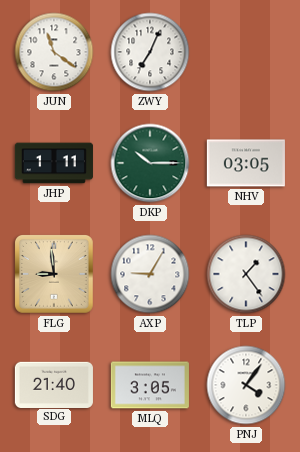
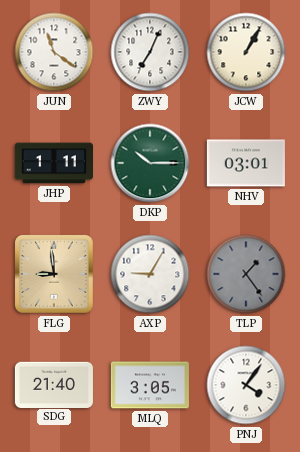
JCW: none -> 1:05
NHV: 03:05 -> 03:01
TLP dial: white -> grey
